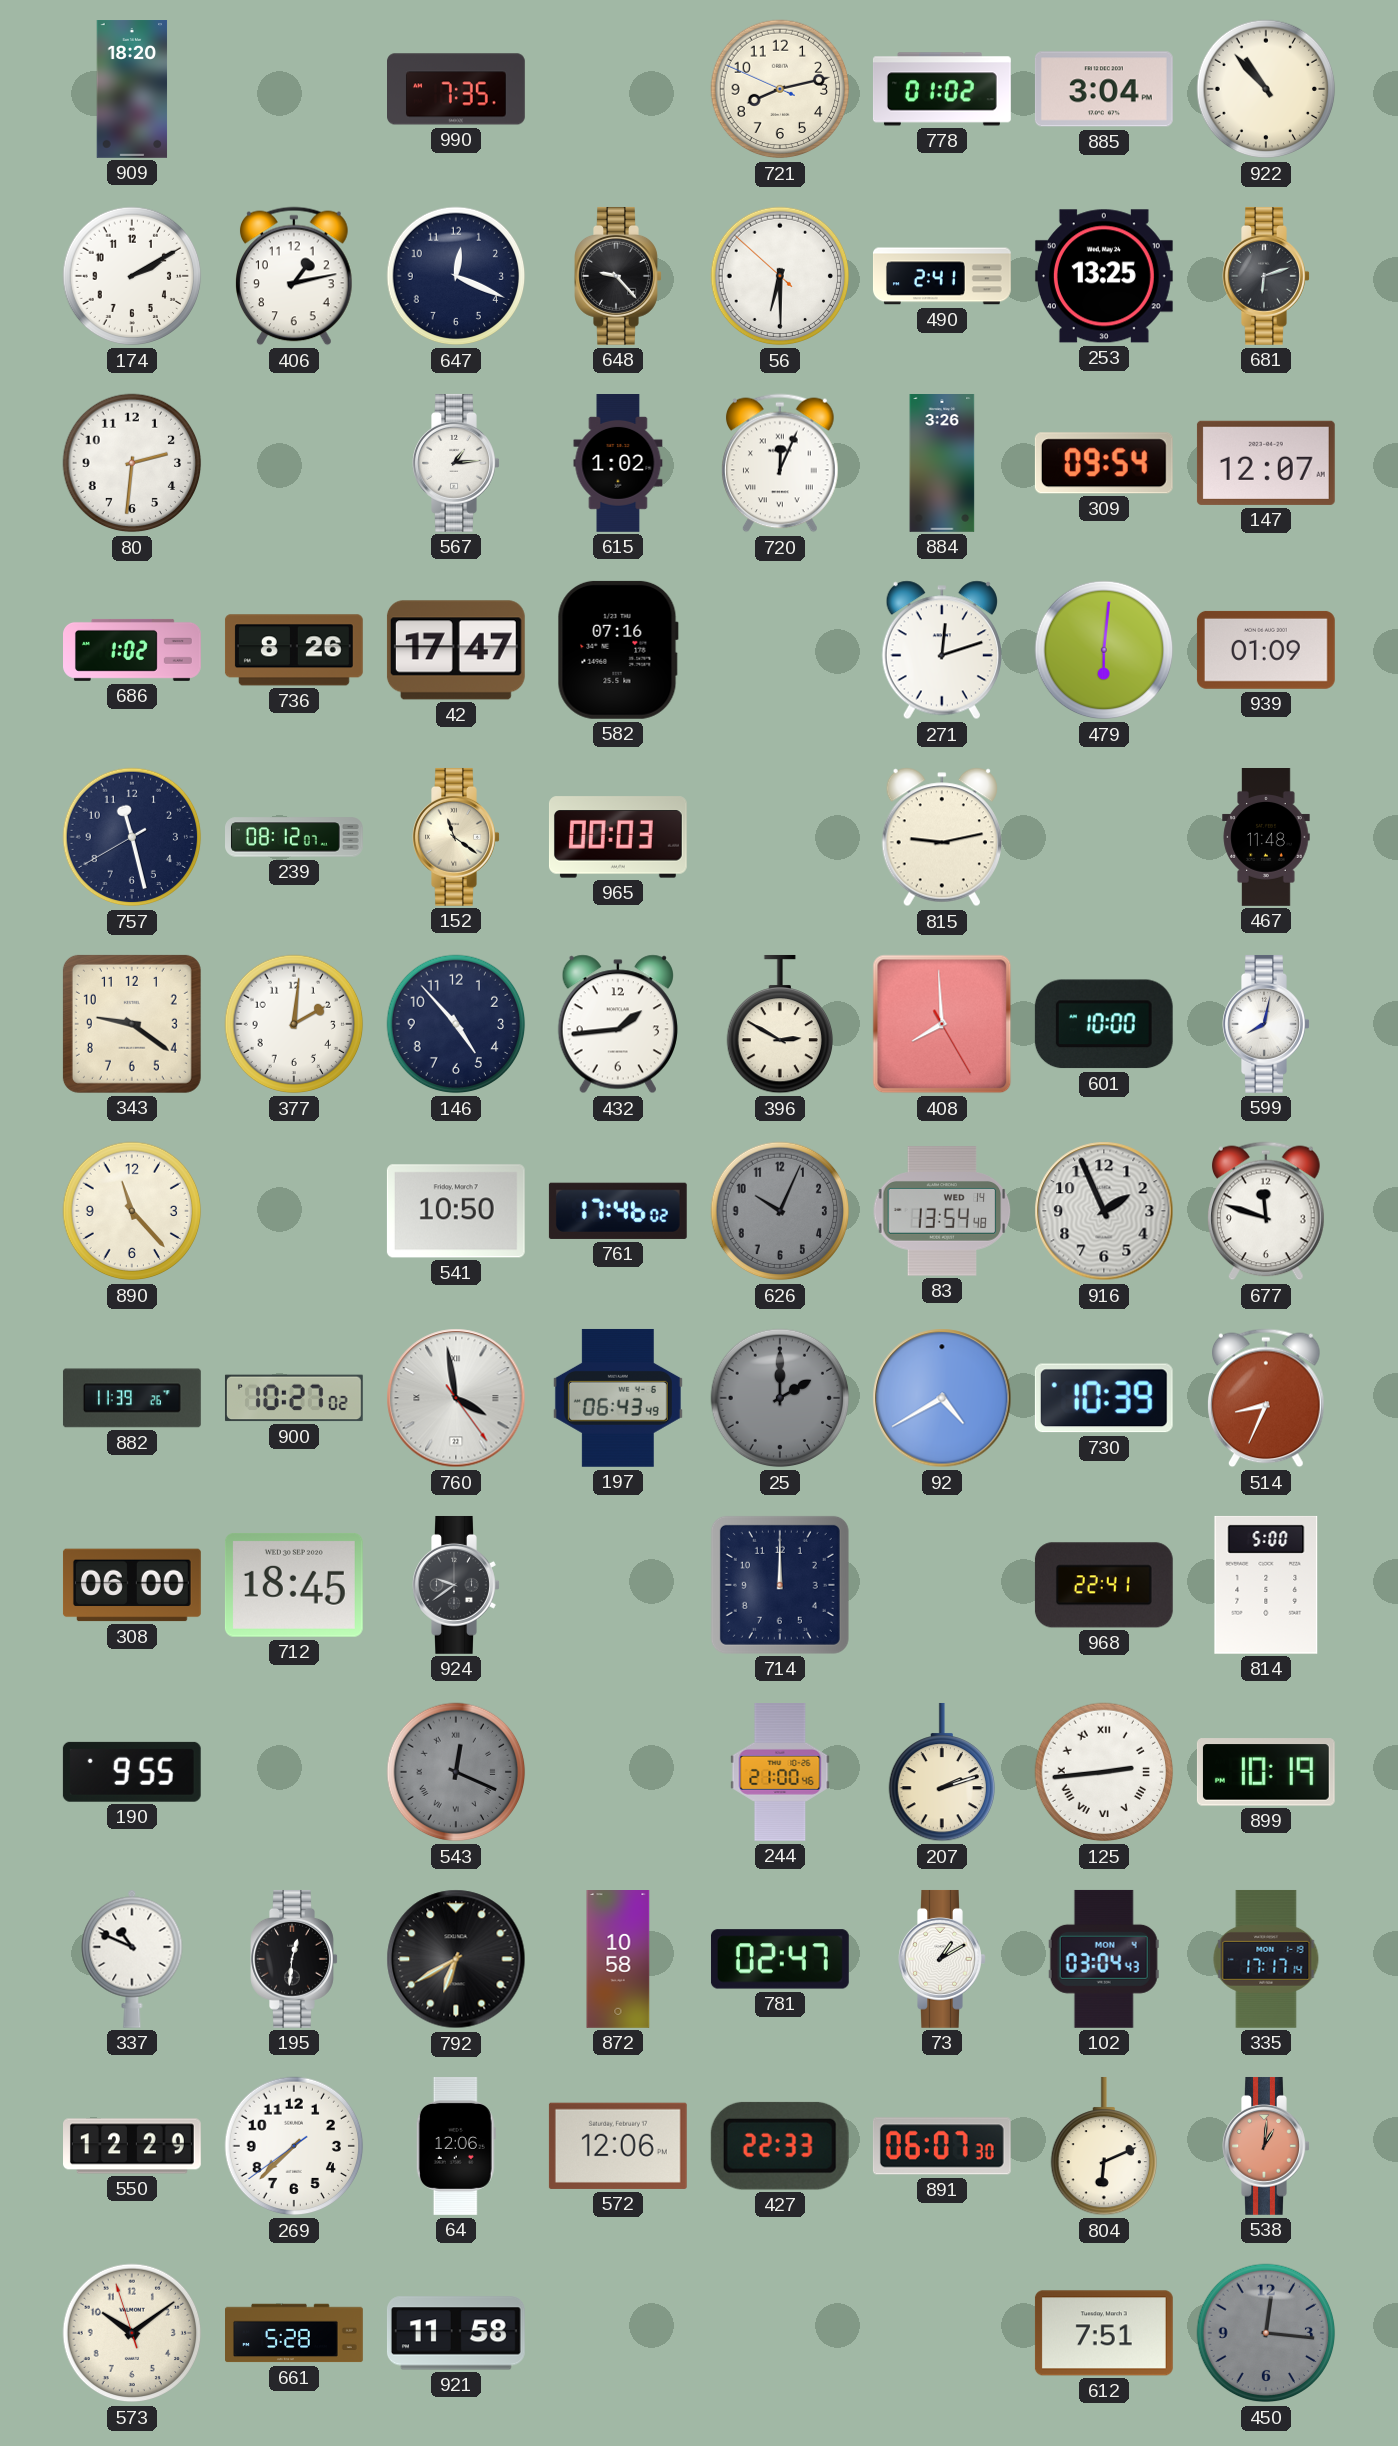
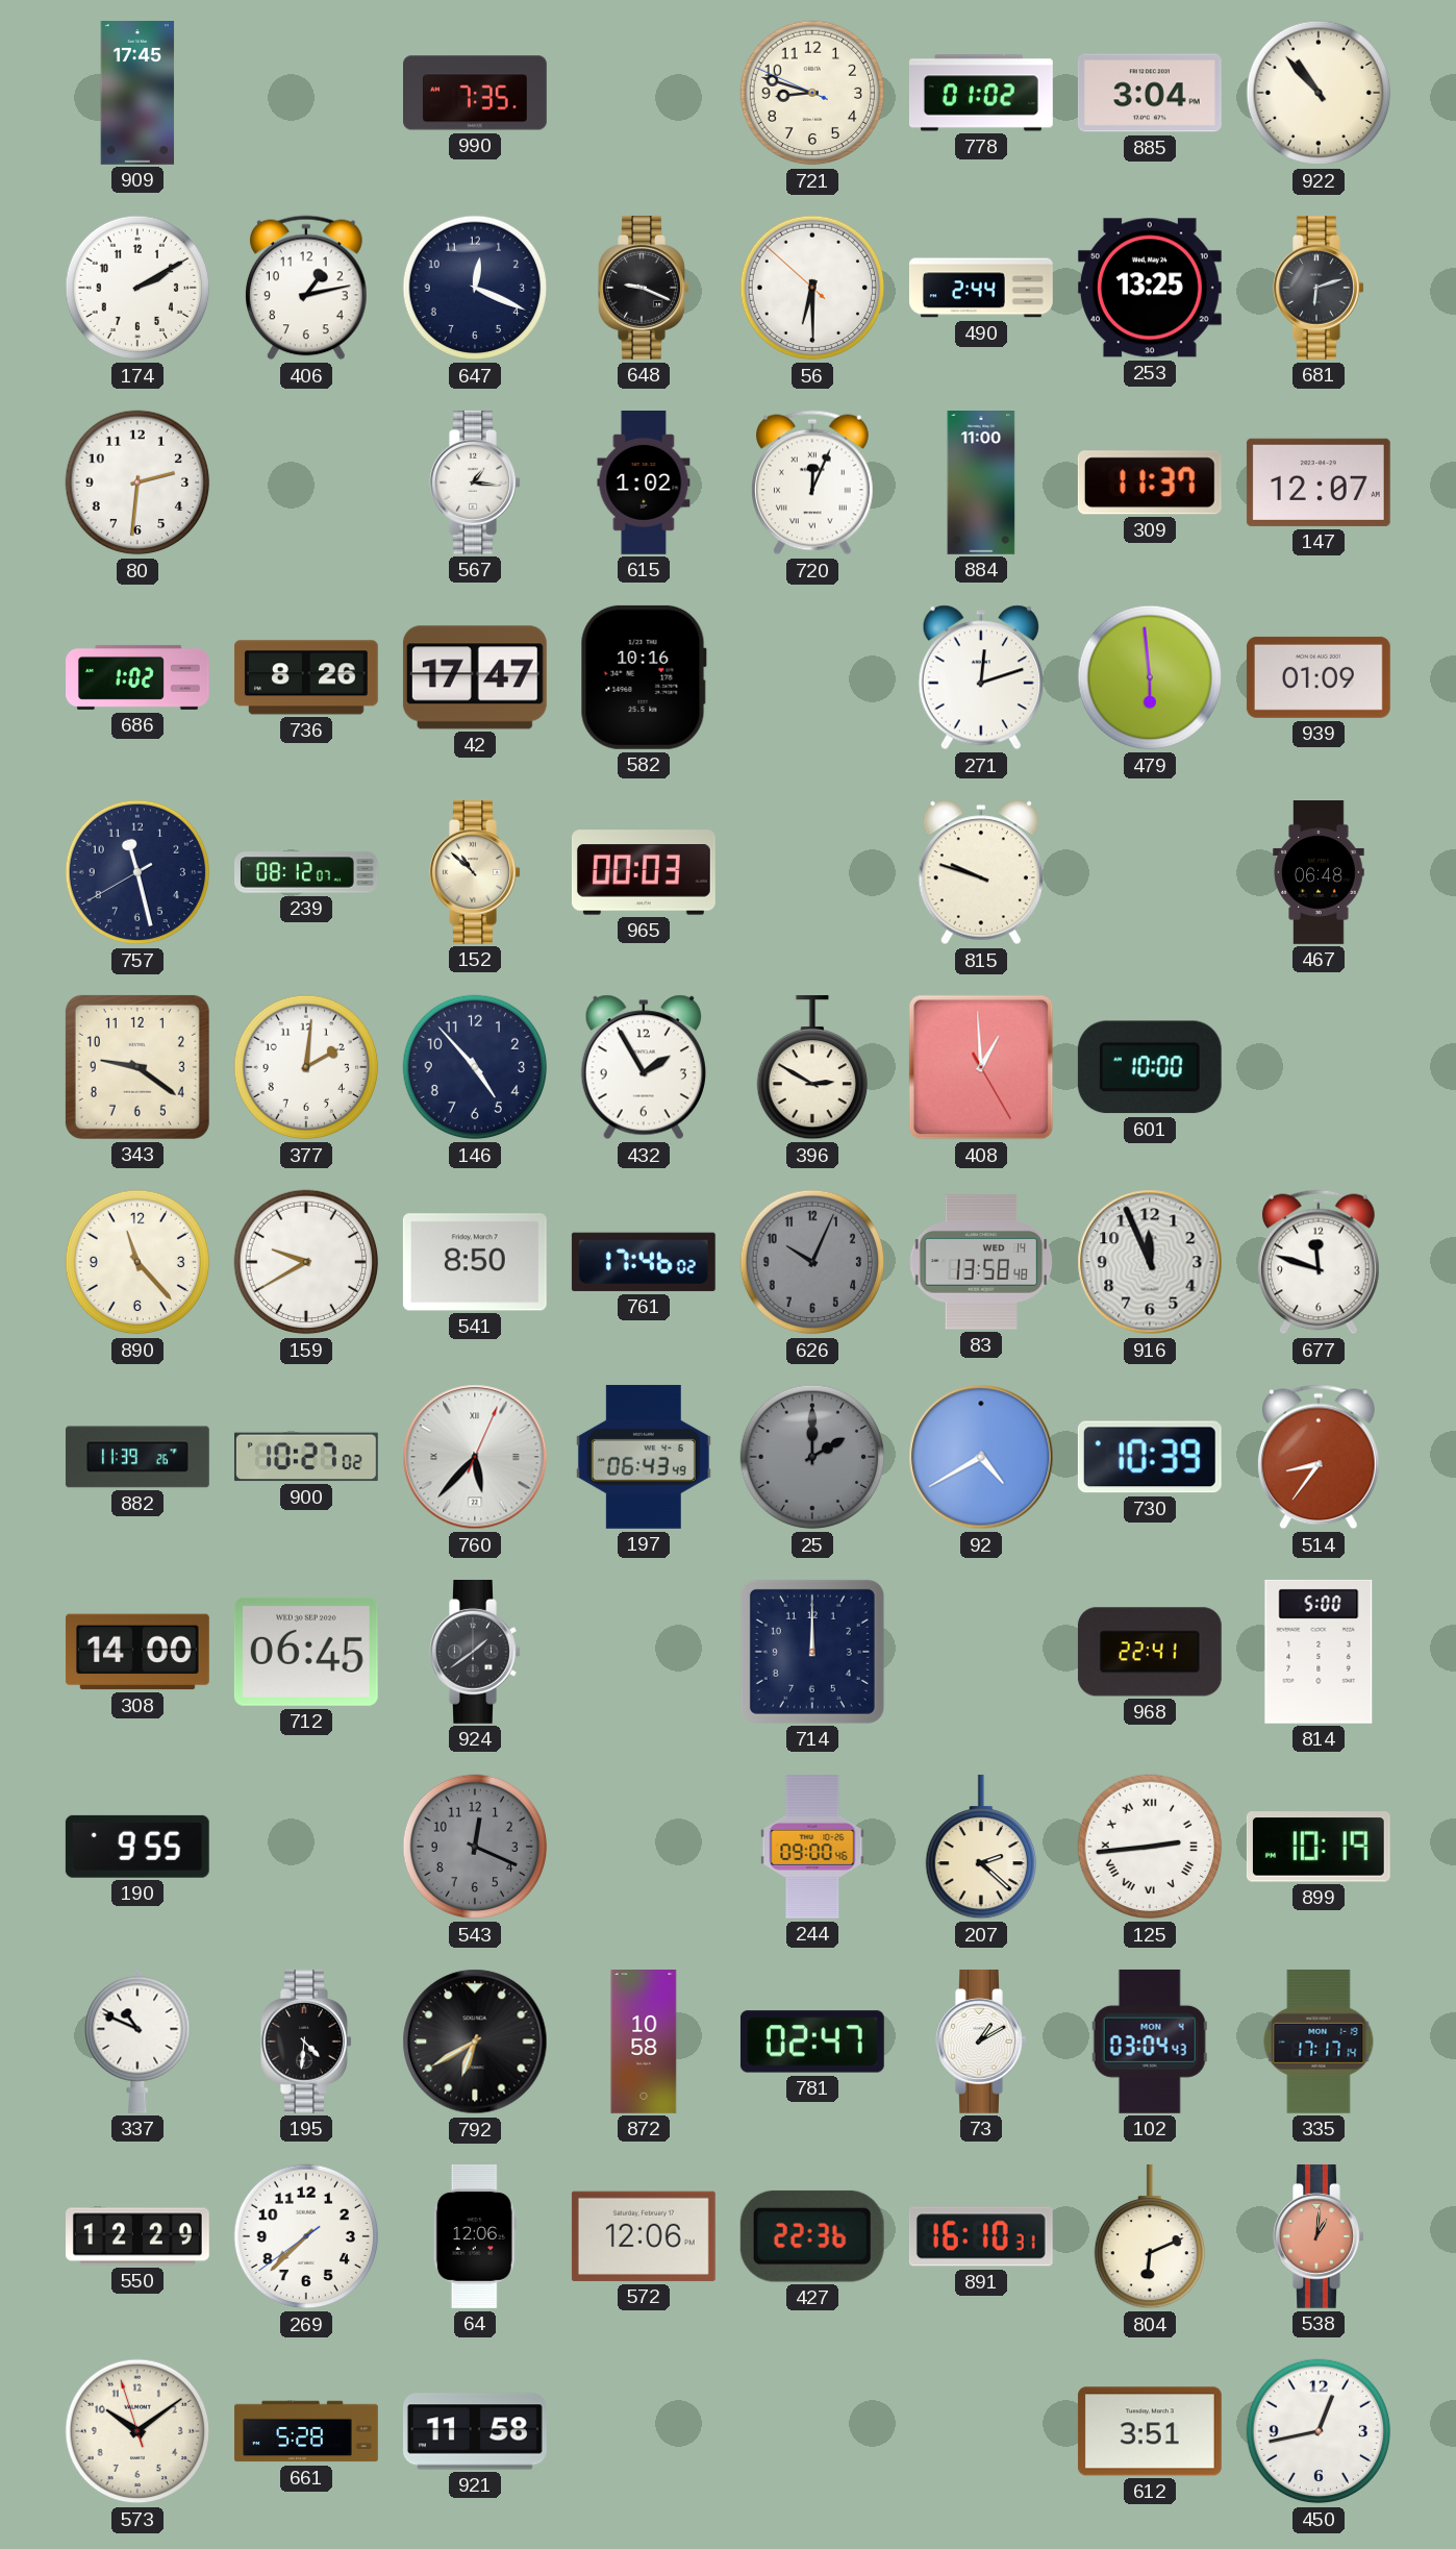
909: 18:20 -> 17:45
721: 8:12 -> 8:47
648: 9:23 -> 9:19
490: 2:41 -> 2:44
567: 1:14 -> 1:16
884: 3:26 -> 11:00
309: 09:54 -> 11:37
582: 07:16 -> 10:16
479: 6:01 -> 5:59
152: 11:21 -> 10:52
815: 9:13 -> 9:48
467: 11:48 -> 06:48
432: 1:44 -> 1:55
408: 7:59 -> 12:59
599: 8:02 -> none
159: none -> 9:40
541: 10:50 -> 8:50
83: 13:54 -> 13:58
916: 1:56 -> 11:56
760: 3:58 -> 5:37
514: 8:34 -> 8:36
308: 06:00 -> 14:00
712: 18:45 -> 06:45
924: 9:39 -> 1:39
543 numerals: Roman -> Arabic
244: 21:00 -> 09:00
207: 2:12 -> 2:22
195: 12:31 -> 4:31
427: 22:33 -> 22:36
891: 06:07 -> 16:10
612: 7:51 -> 3:51
450: 12:16 -> 12:43
450 dial: grey -> white
